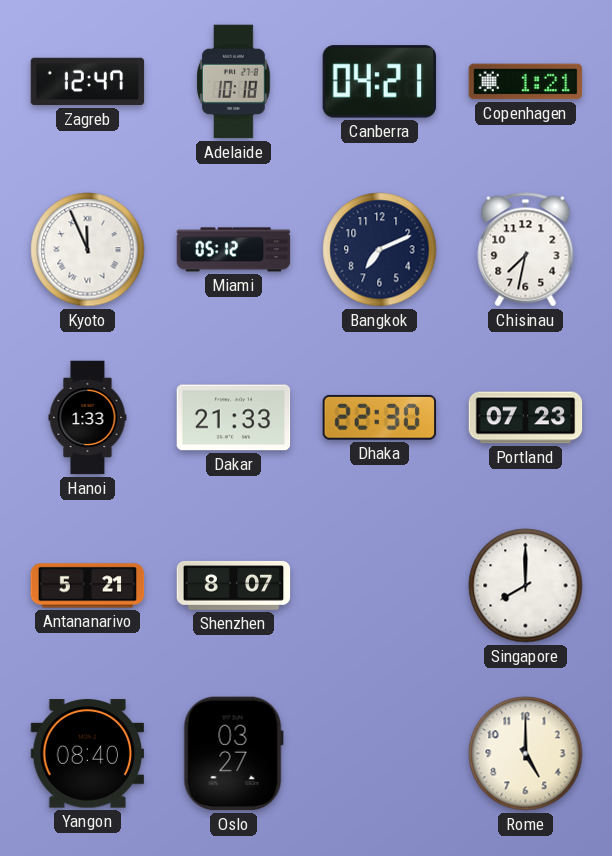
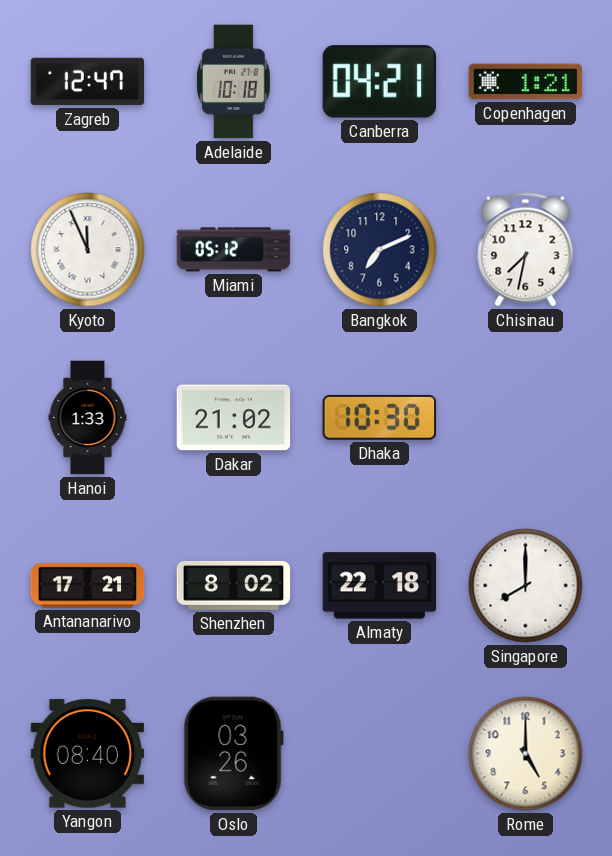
Dakar: 21:33 -> 21:02
Dhaka: 22:30 -> 10:30
Portland: 07:23 -> none
Antananarivo: 5:21 -> 17:21
Shenzhen: 8:07 -> 8:02
Almaty: none -> 22:18
Oslo: 03:27 -> 03:26
